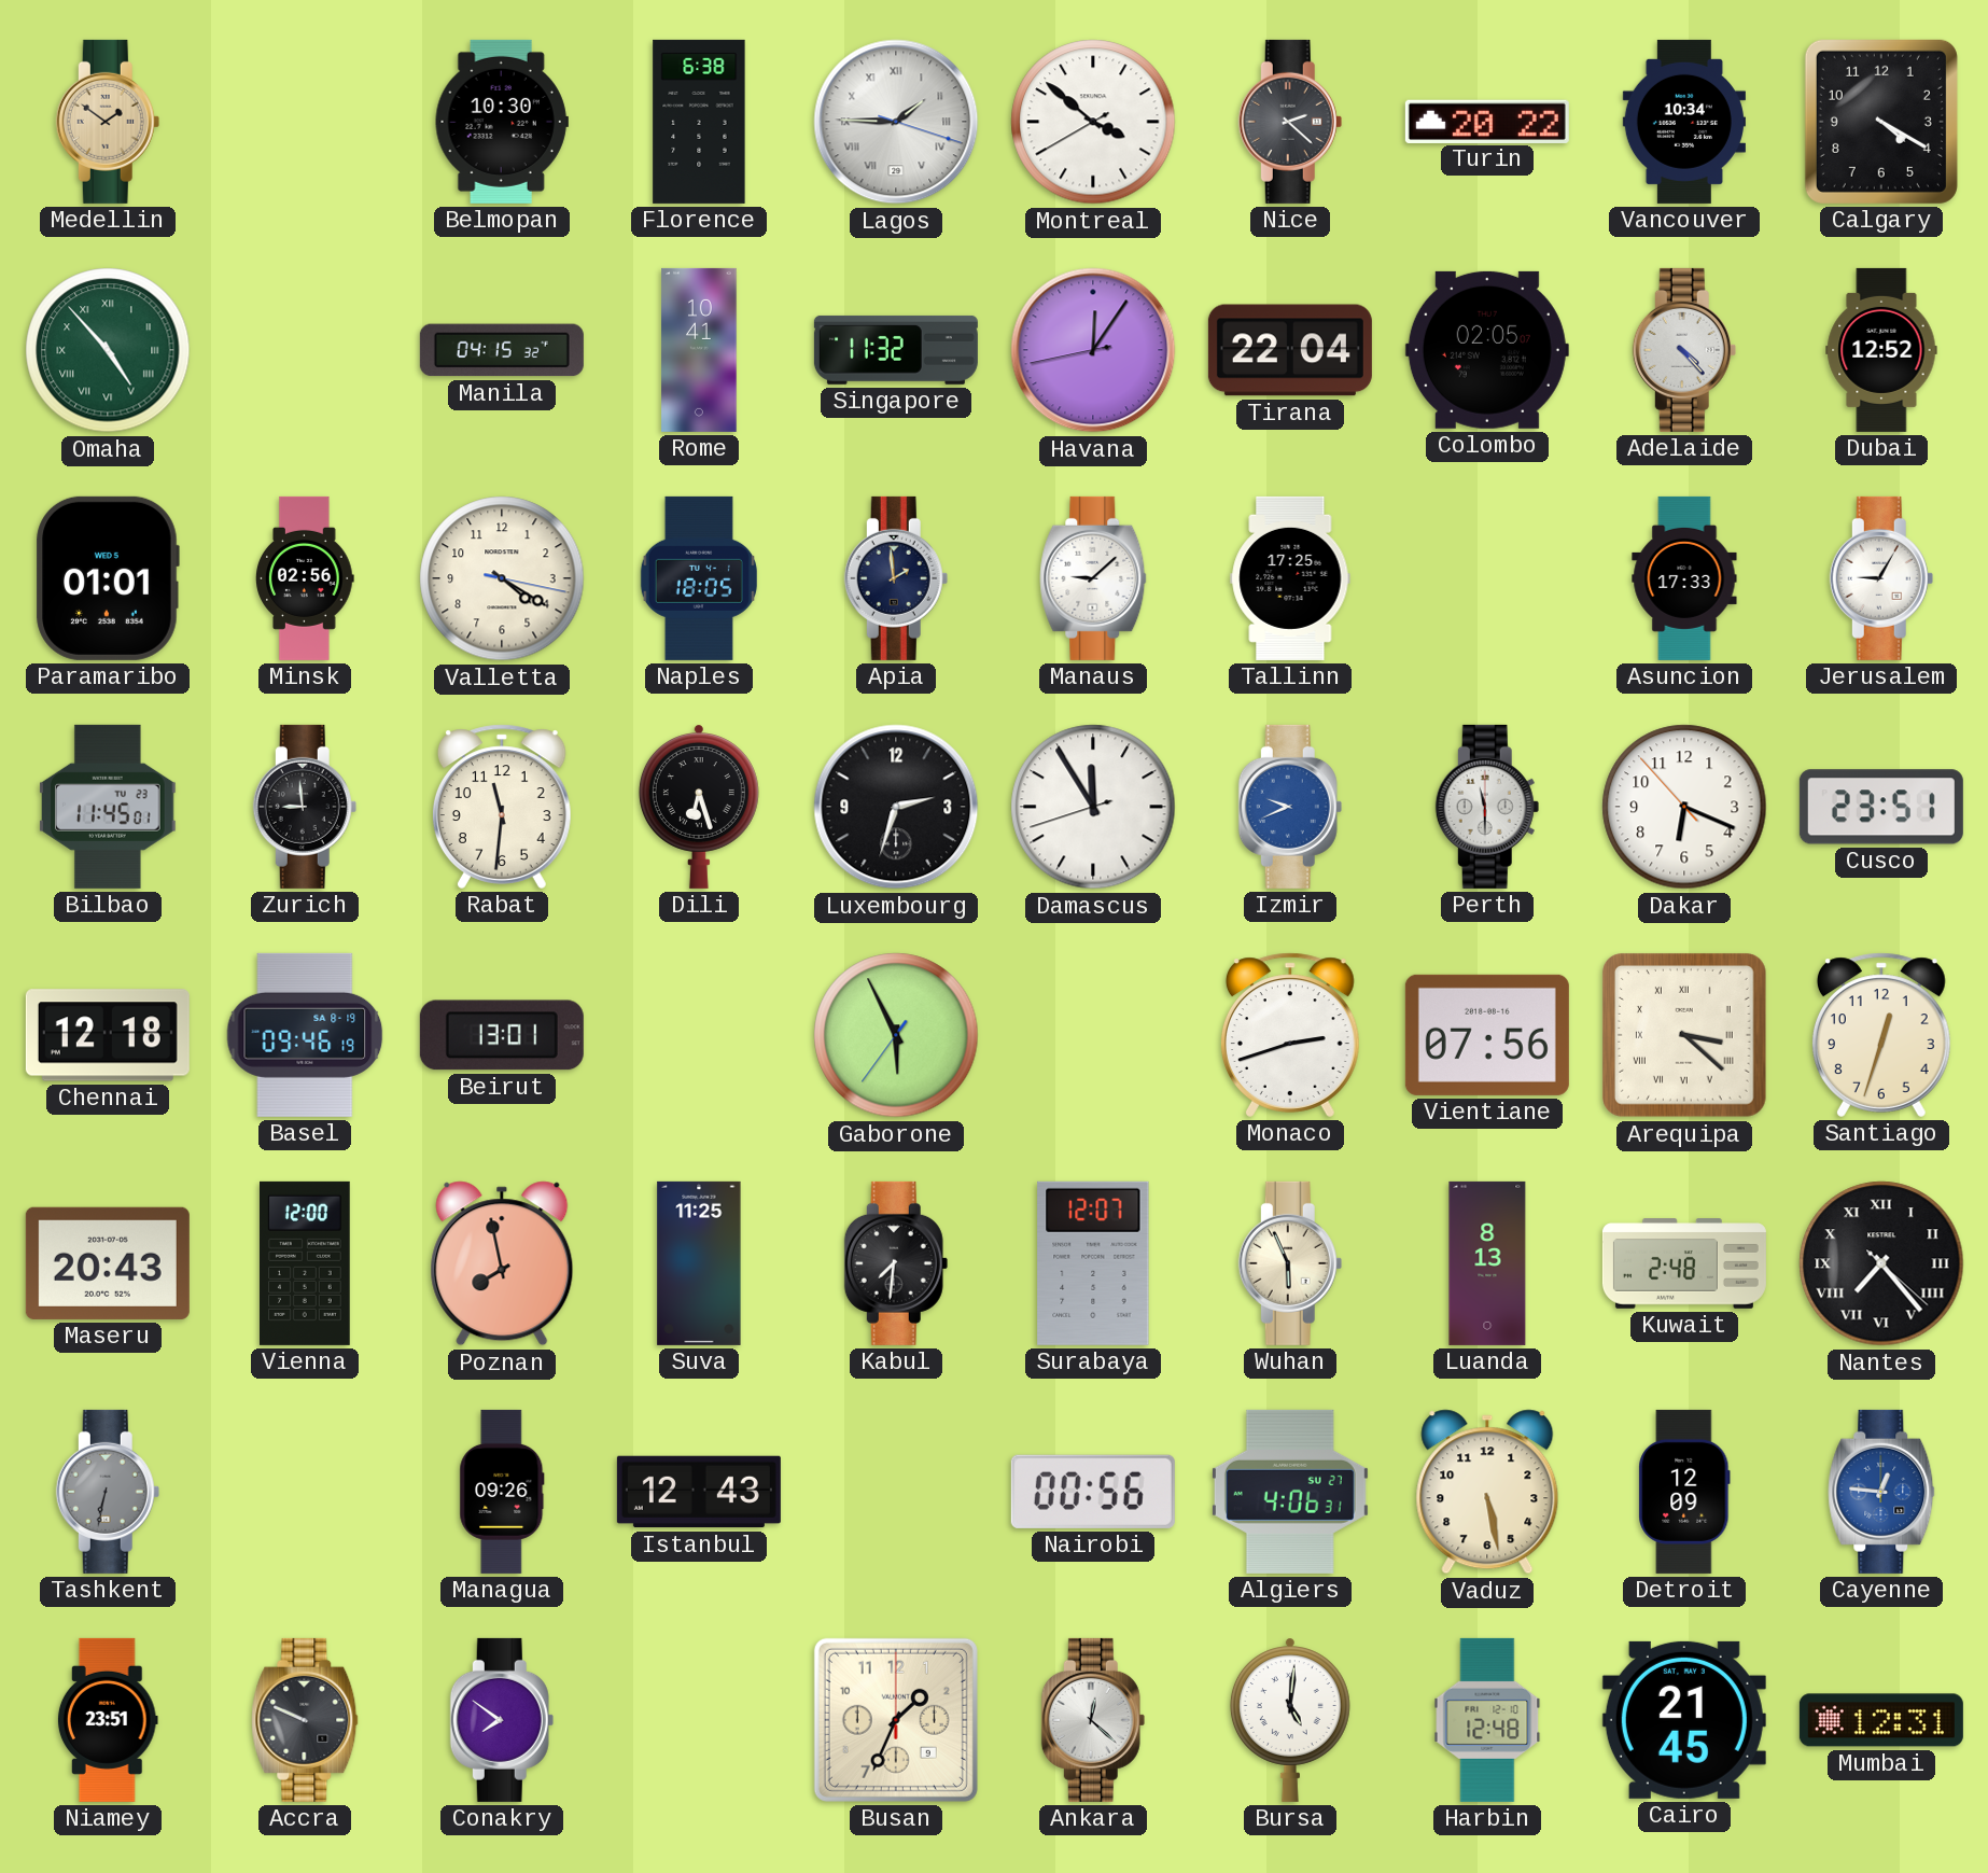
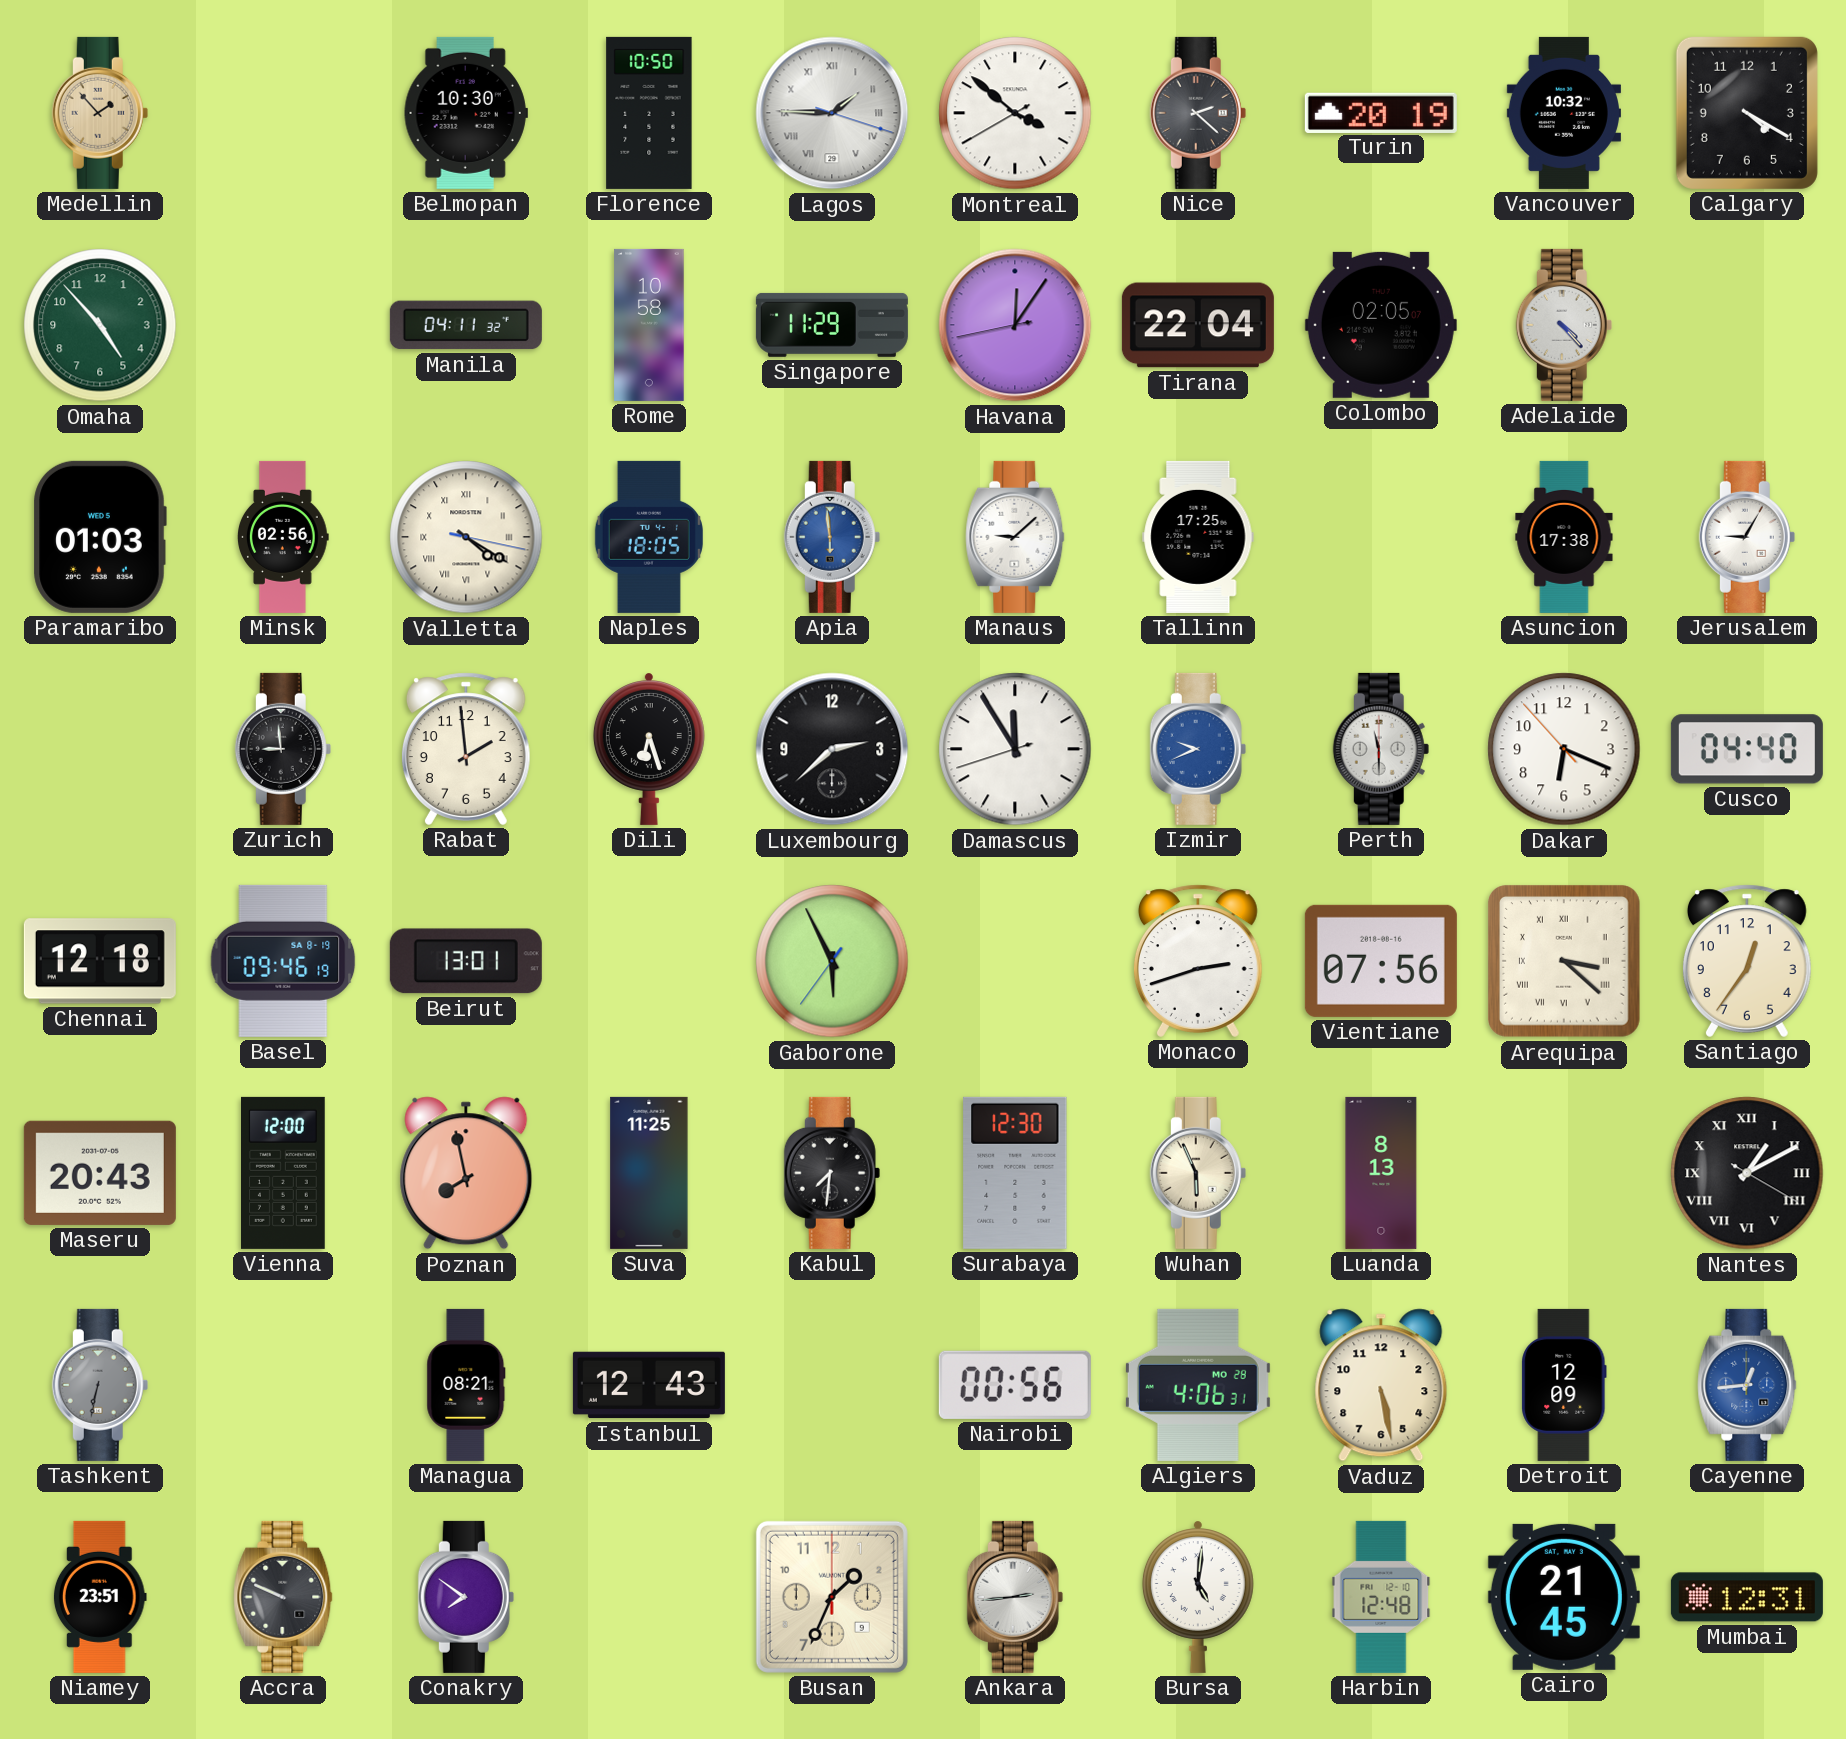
Medellin: 1:51 -> 1:53
Florence: 6:38 -> 10:50
Turin: 20:22 -> 20:19
Vancouver: 10:34 -> 10:32
Omaha numerals: Roman -> Arabic
Manila: 04:15 -> 04:11
Rome: 10:41 -> 10:58
Singapore: 11:32 -> 11:29
Dubai: 12:52 -> none
Paramaribo: 01:01 -> 01:03
Valletta numerals: Arabic -> Roman
Apia: 1:59 -> 5:59
Apia dial: navy -> blue
Asuncion: 17:33 -> 17:38
Bilbao: 11:45 -> none
Rabat: 11:31 -> 1:59
Luxembourg: 2:33 -> 2:38
Cusco: 23:51 -> 04:40
Santiago: 12:33 -> 12:36
Surabaya: 12:07 -> 12:30
Kuwait: 2:48 -> none
Nantes: 7:23 -> 1:10
Managua: 09:26 -> 08:21
Algiers date: SU 27 -> MO 28
Cayenne: 12:46 -> 12:44
Ankara: 12:22 -> 2:44
